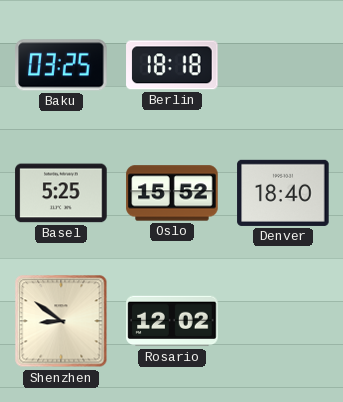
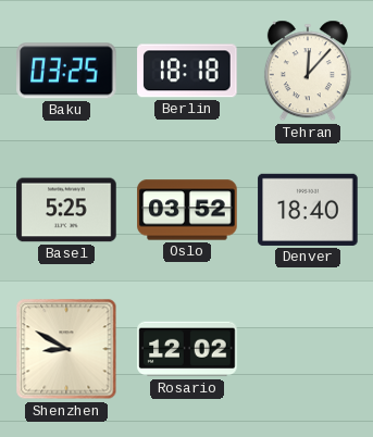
Tehran: none -> 12:07
Oslo: 15:52 -> 03:52
Shenzhen: 8:51 -> 8:50
